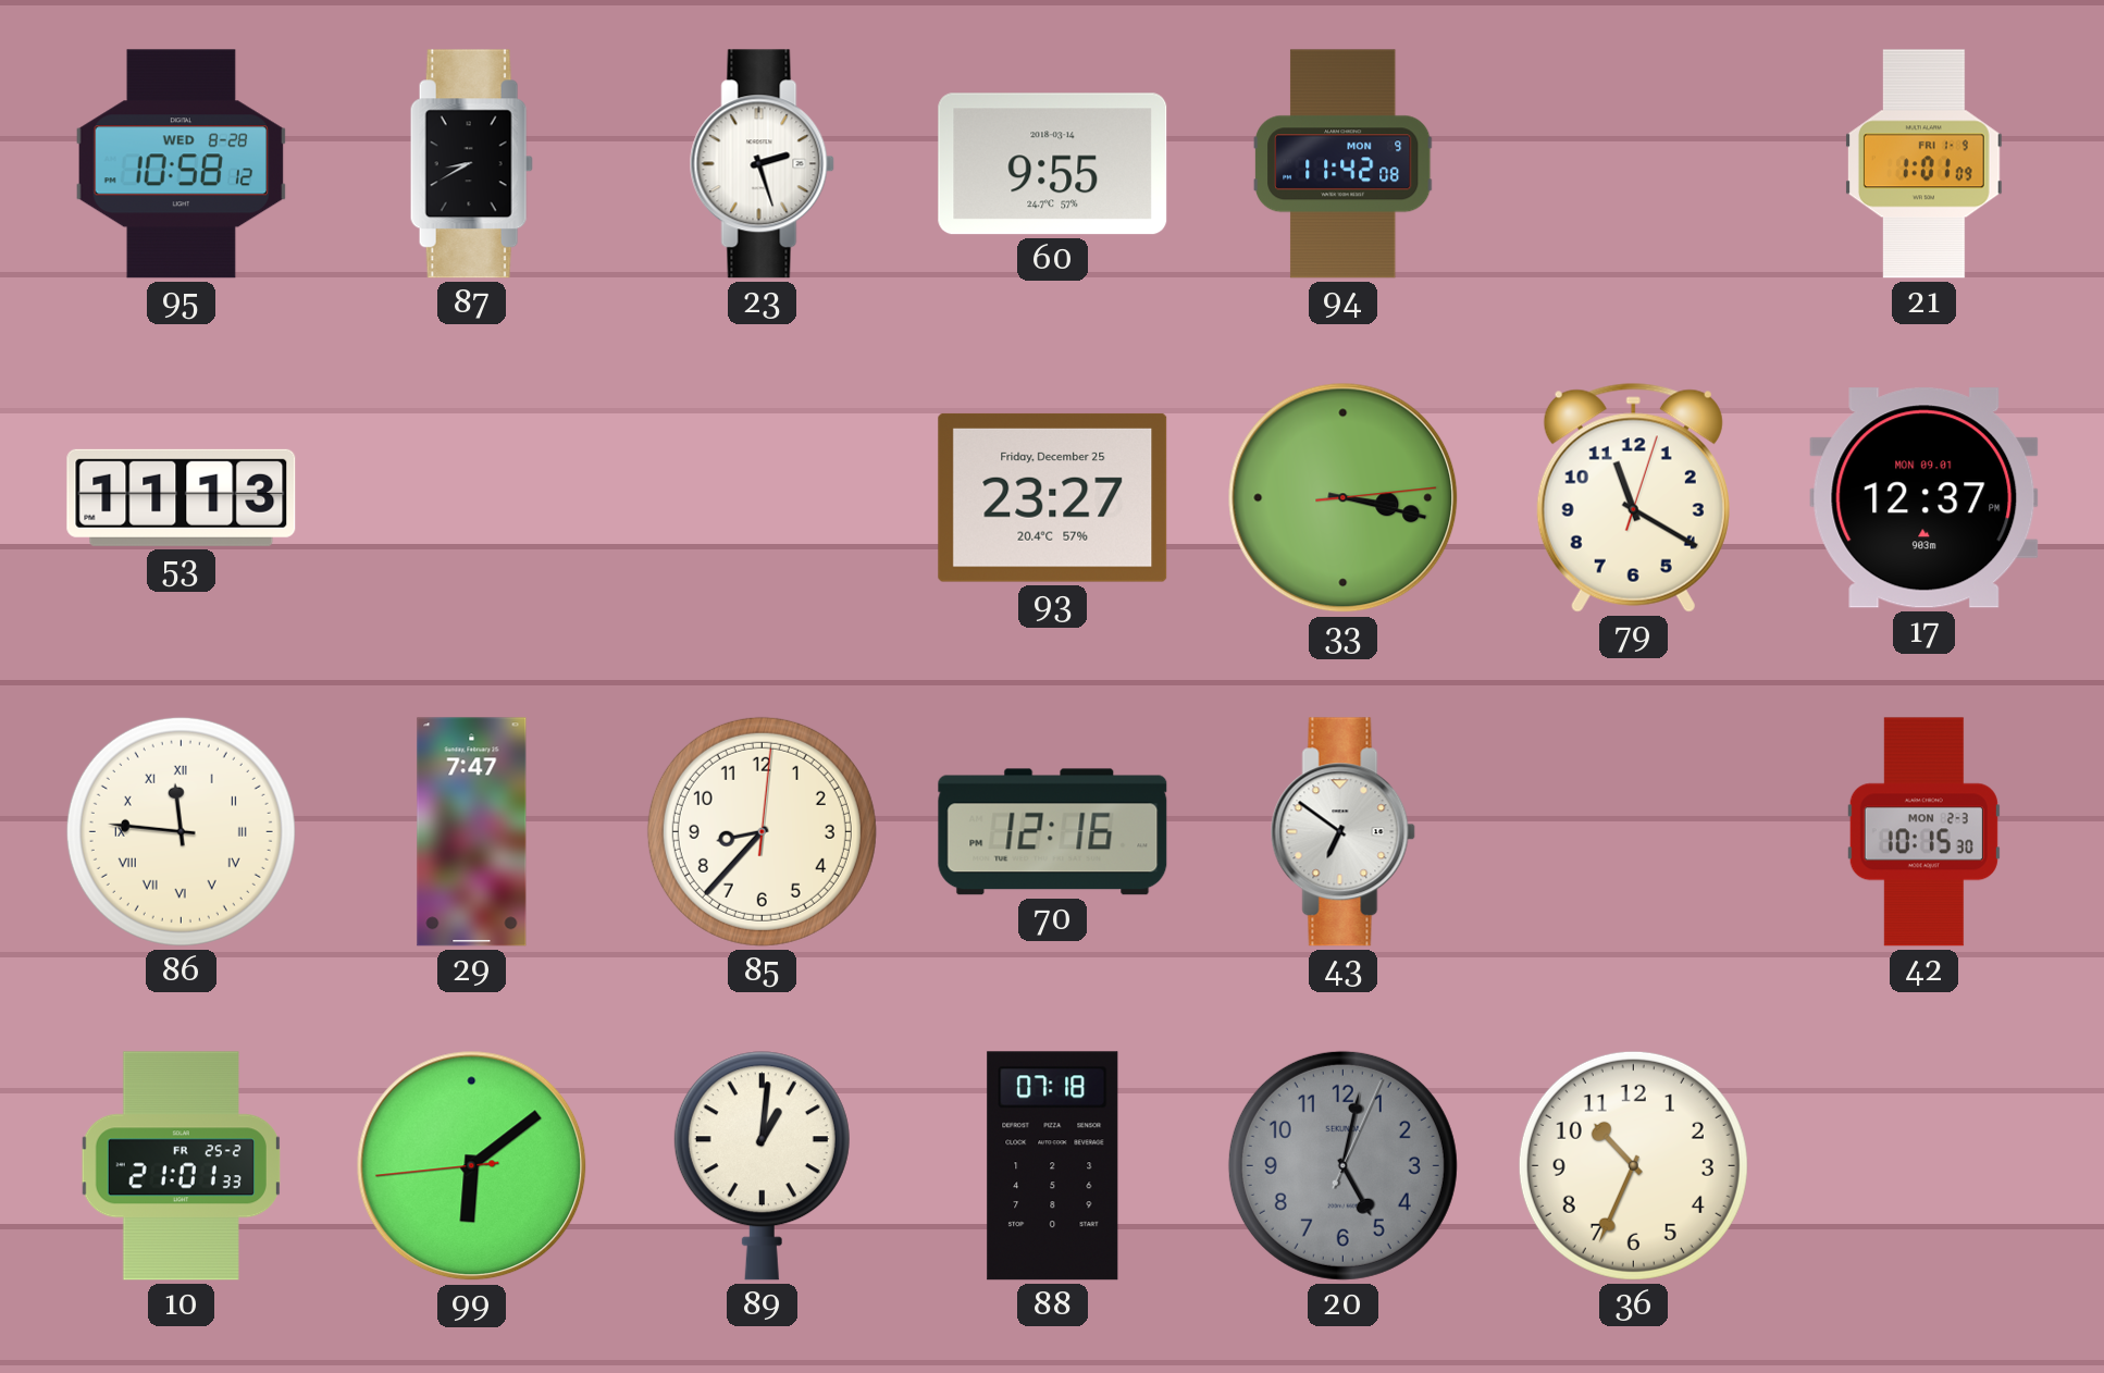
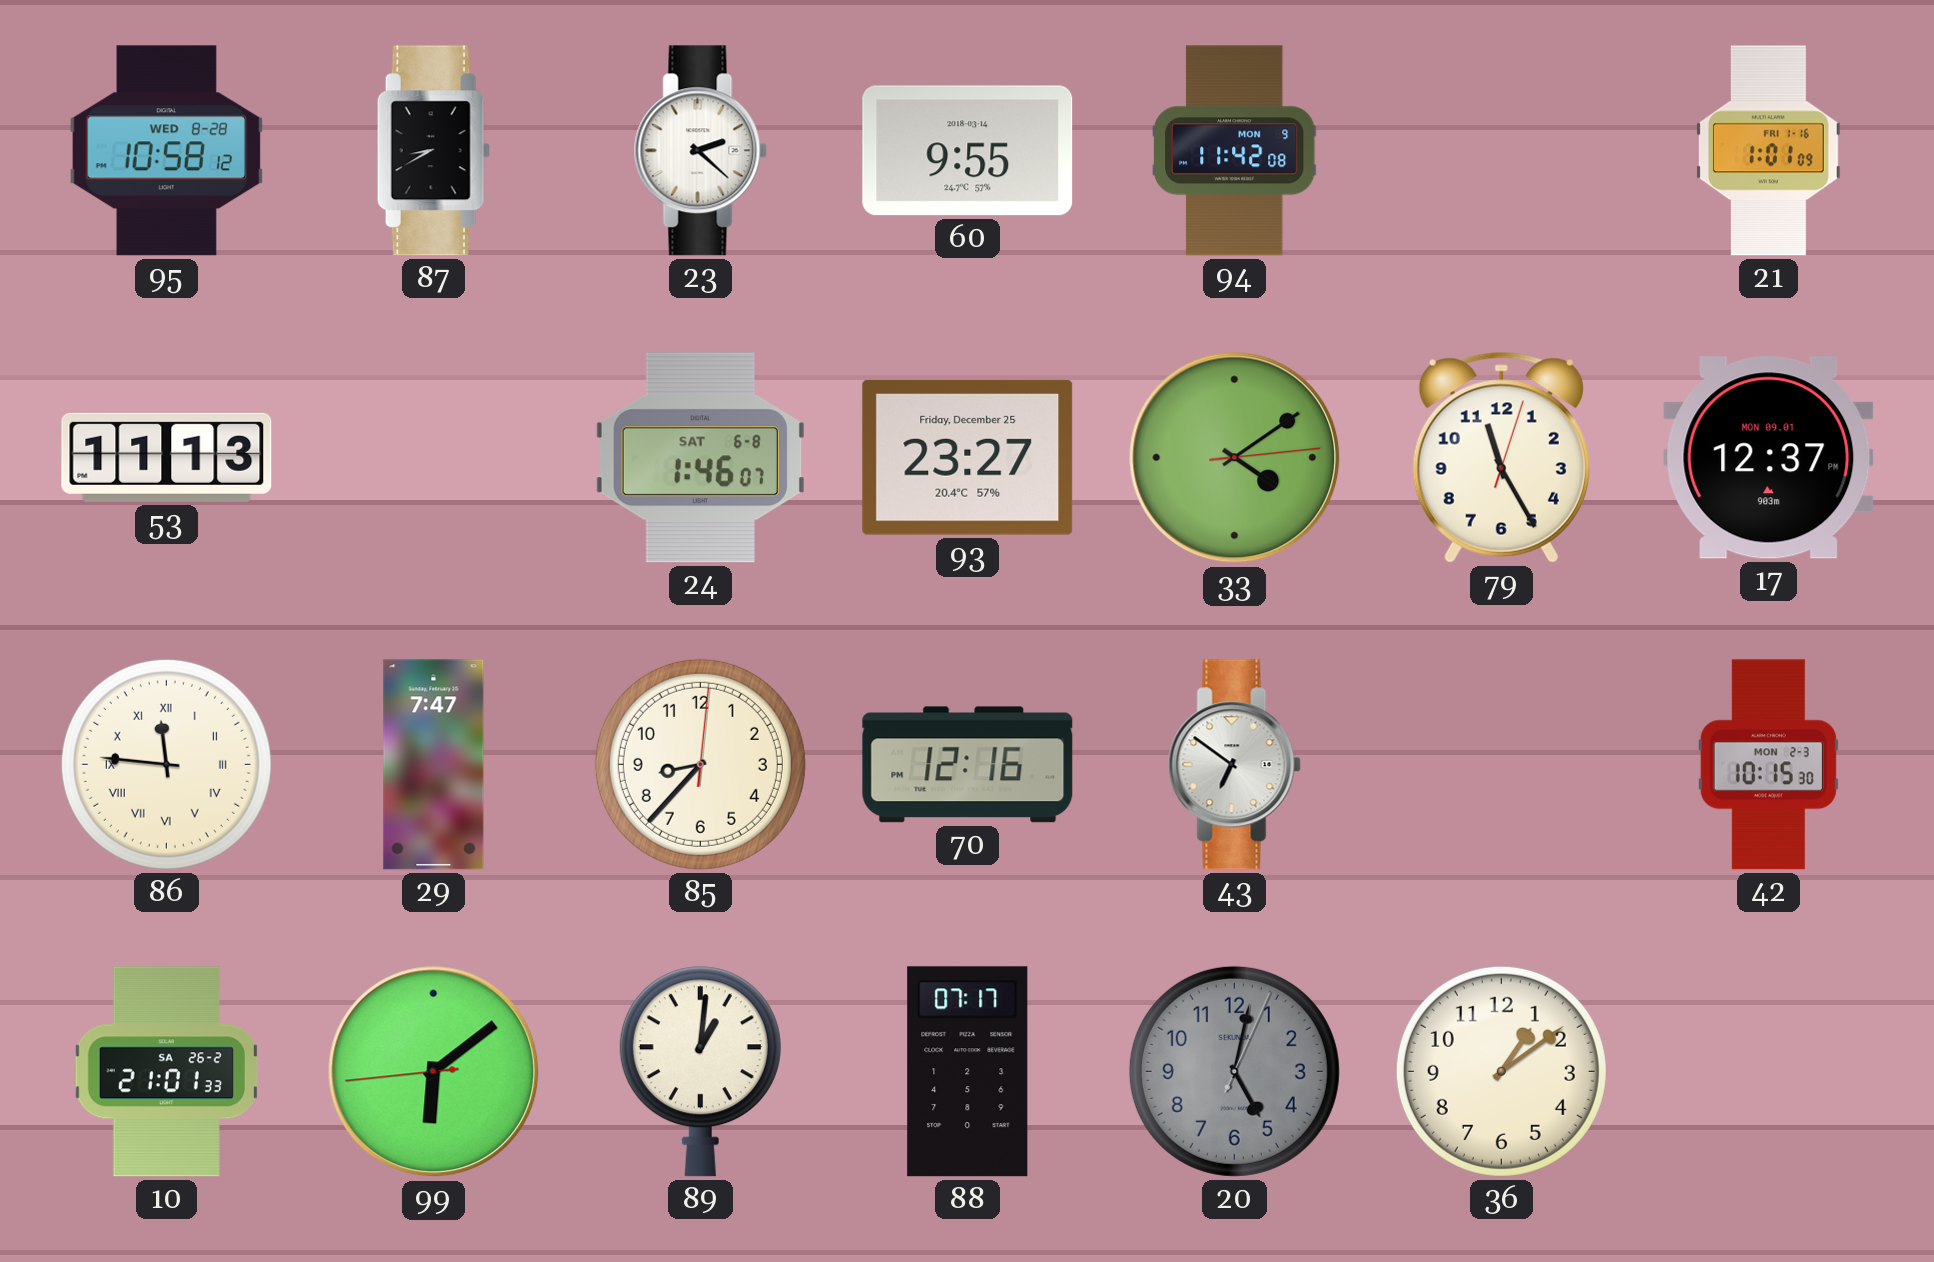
23: 2:27 -> 2:22
21 date: FRI 1-9 -> FRI 1-16
24: none -> 1:46
33: 3:17 -> 4:09
79: 11:20 -> 11:25
10 date: FR 25-2 -> SA 26-2
88: 07:18 -> 07:17
36: 10:34 -> 1:09
